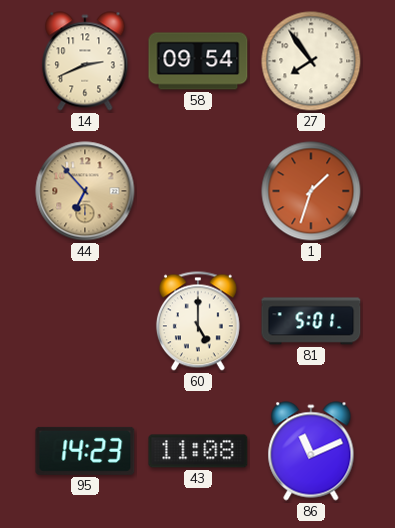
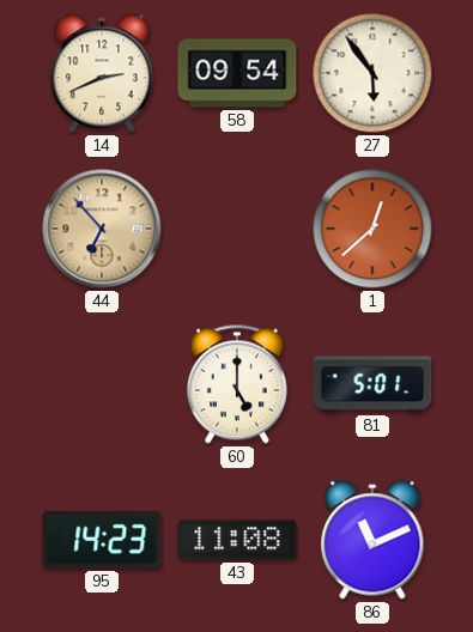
27: 7:54 -> 5:54
1: 1:33 -> 12:38
